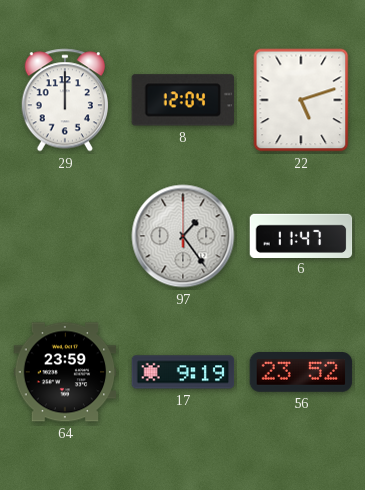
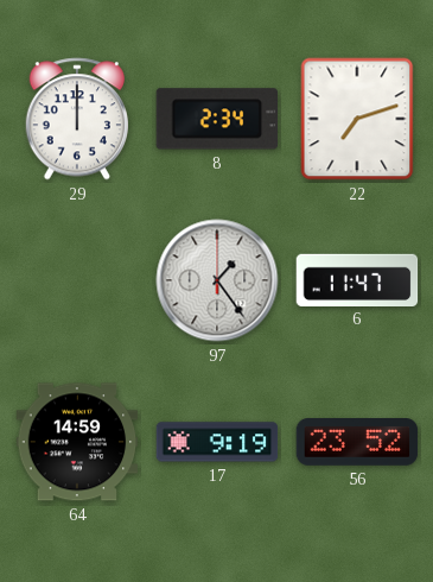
8: 12:04 -> 2:34
22: 5:12 -> 7:12
64: 23:59 -> 14:59
